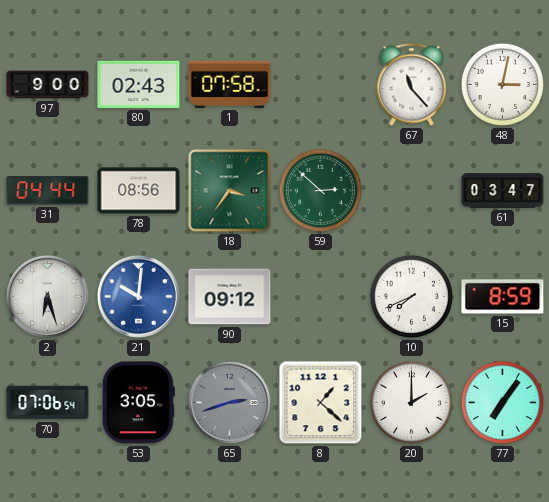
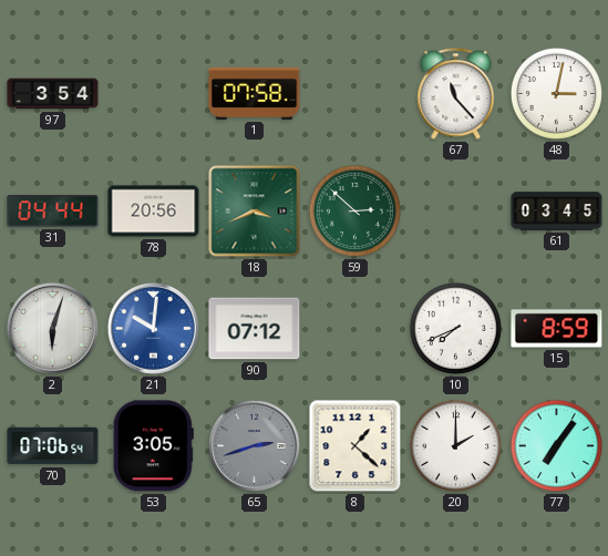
97: 9:00 -> 3:54
80: 02:43 -> none
78: 08:56 -> 20:56
18: 3:36 -> 3:41
61: 03:47 -> 03:45
2: 6:27 -> 6:03
90: 09:12 -> 07:12
